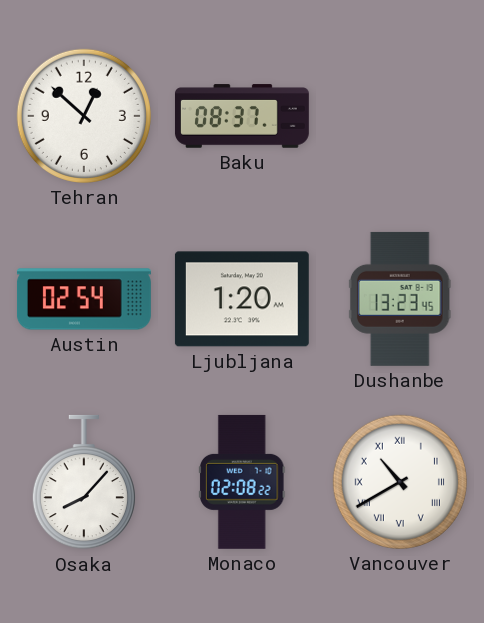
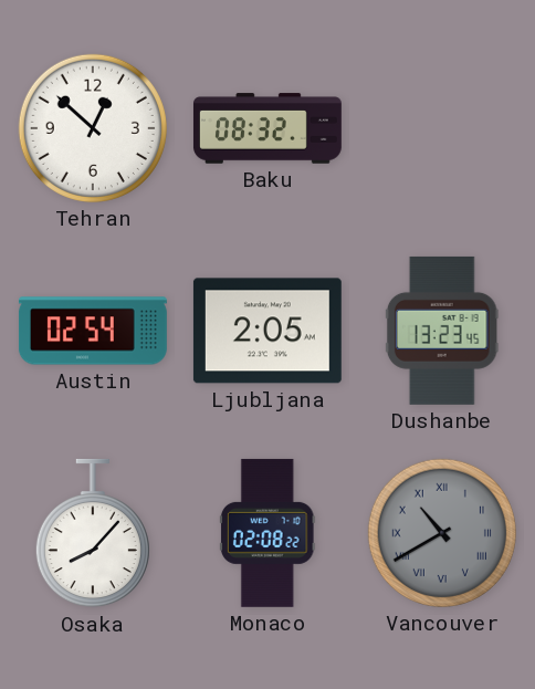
Baku: 08:37 -> 08:32
Ljubljana: 1:20 -> 2:05
Vancouver dial: white -> grey
